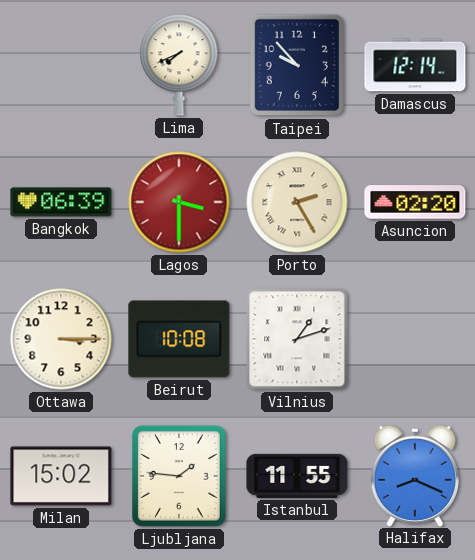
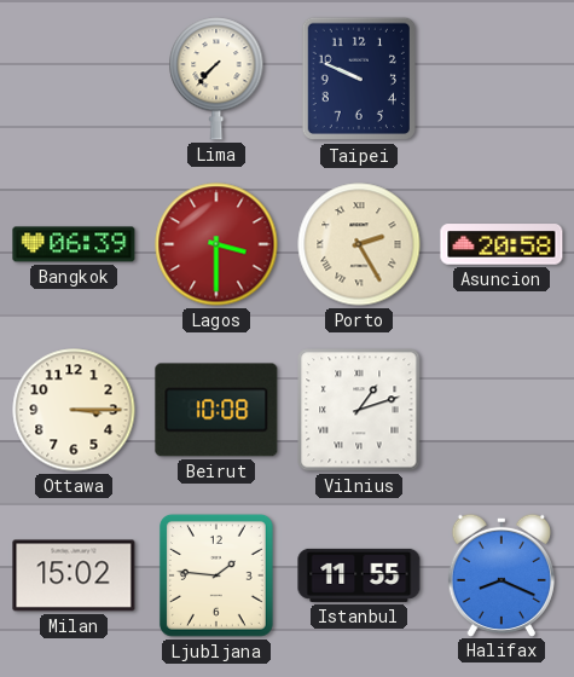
Lima: 7:41 -> 7:37
Taipei: 9:53 -> 9:49
Damascus: 12:14 -> none
Asuncion: 02:20 -> 20:58
